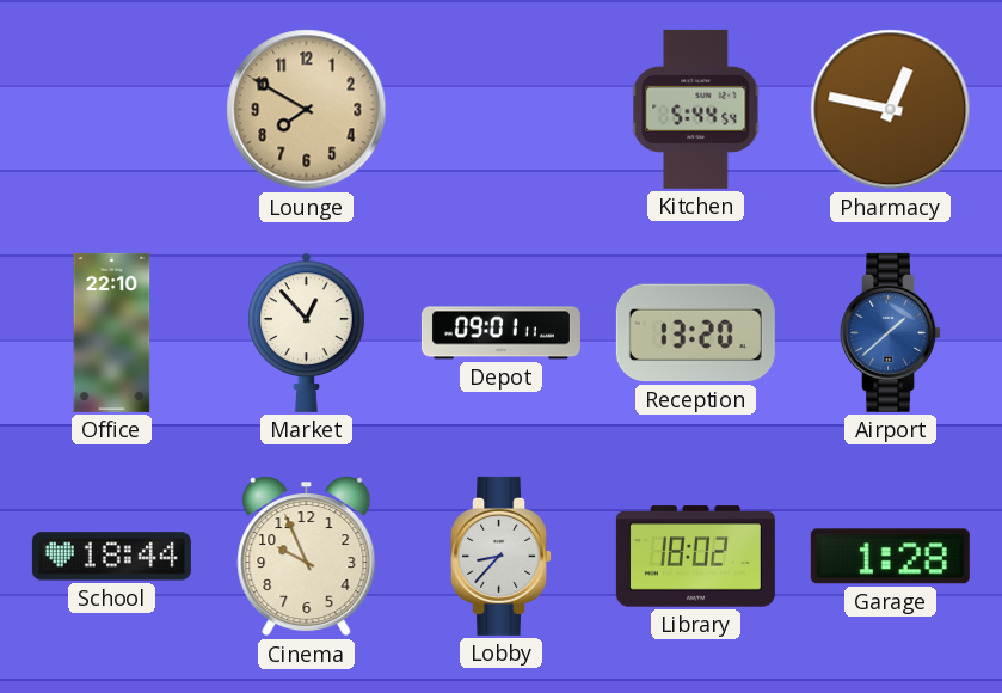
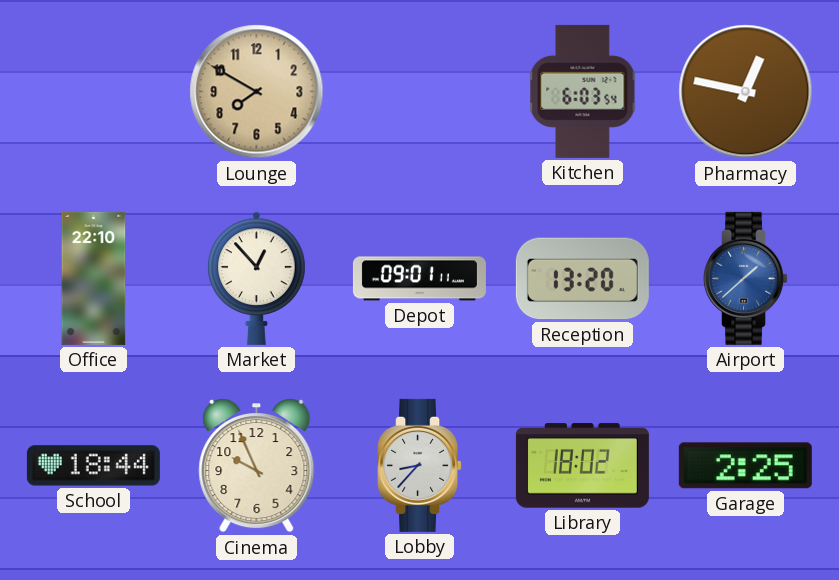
Kitchen: 5:44 -> 6:03
Garage: 1:28 -> 2:25
